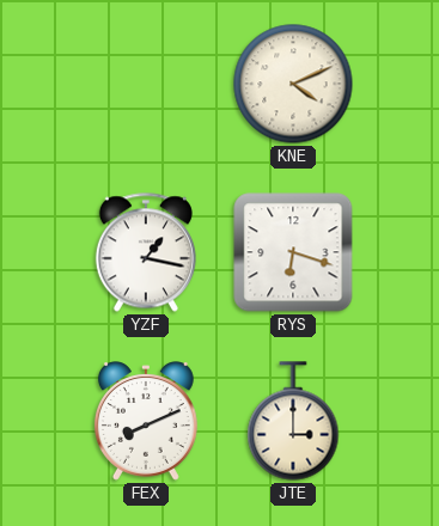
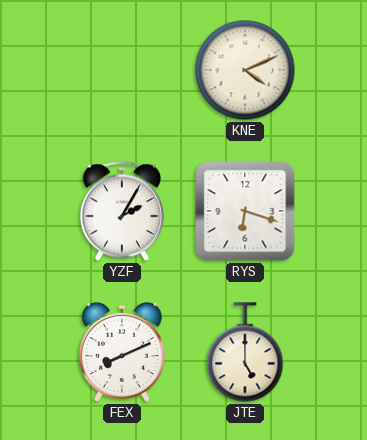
YZF: 1:17 -> 2:05
JTE: 3:00 -> 5:00
